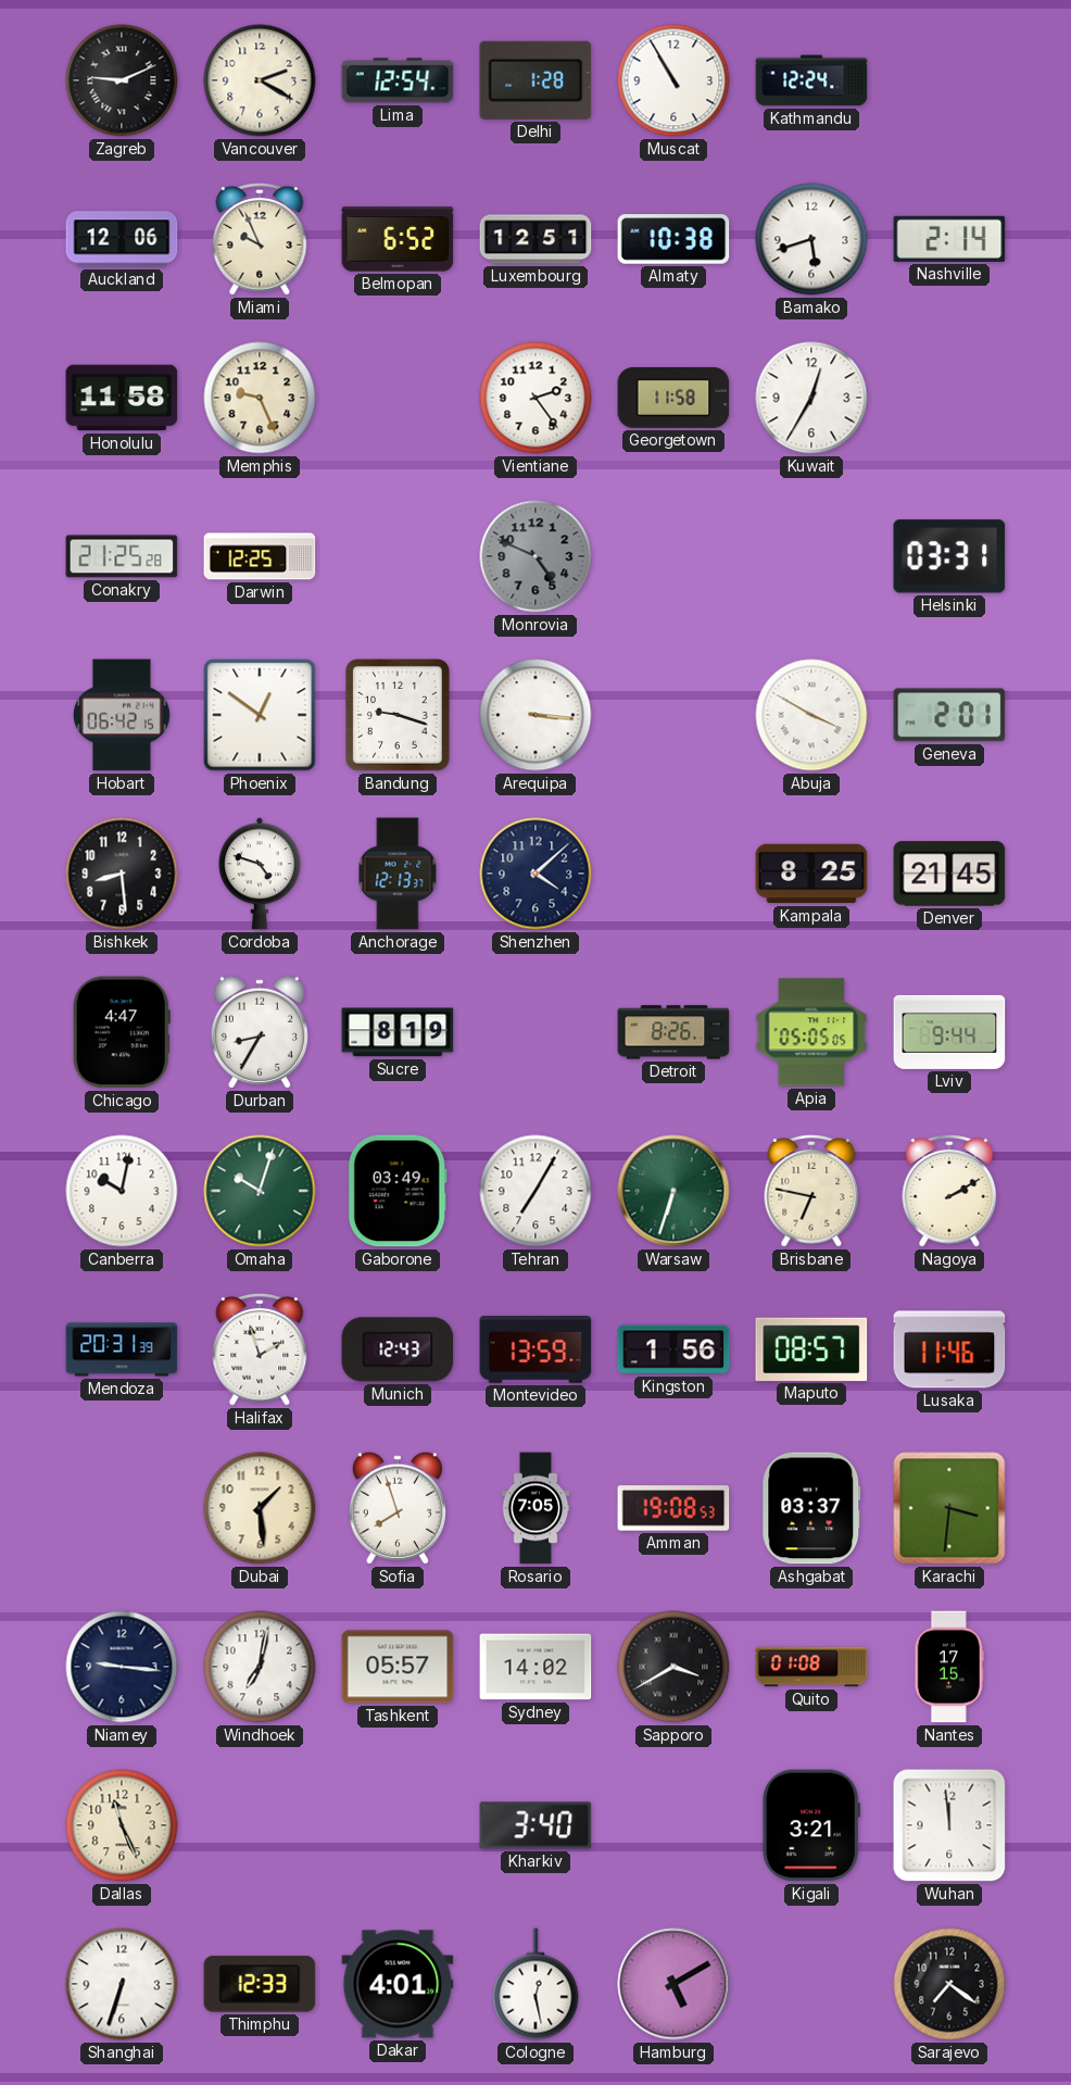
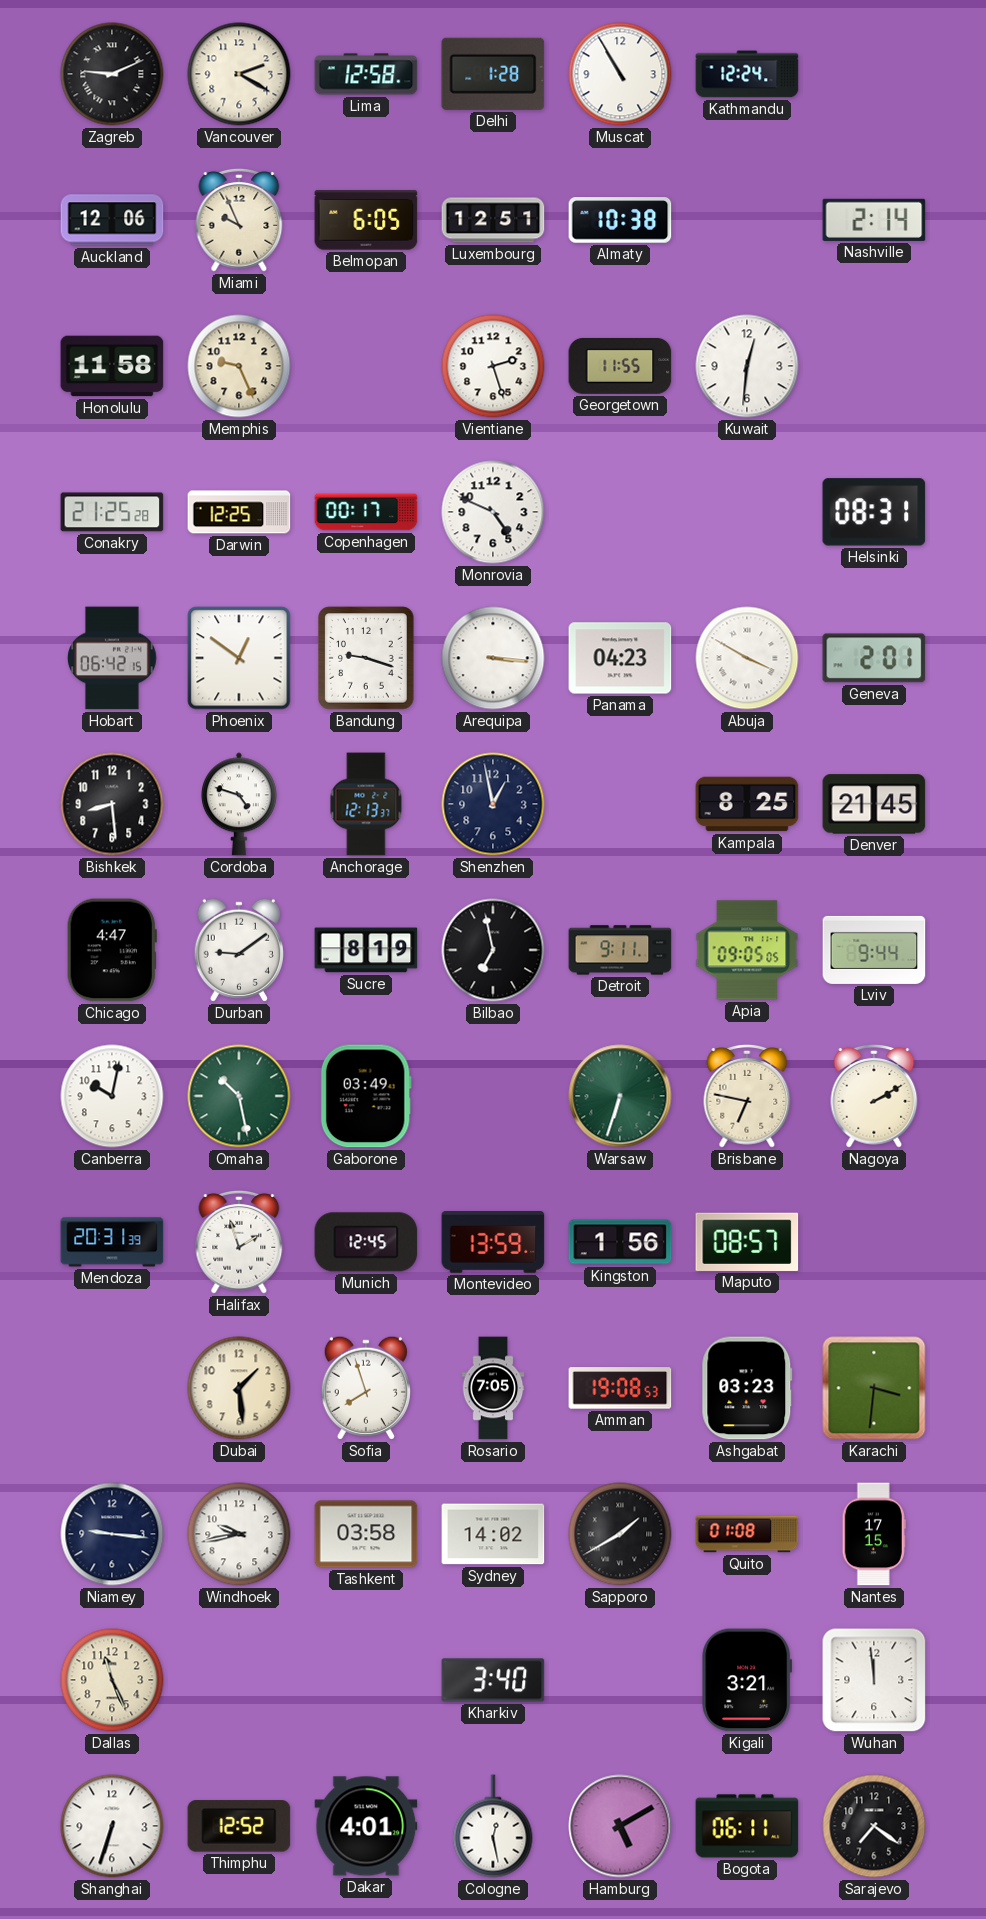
Lima: 12:54 -> 12:58
Belmopan: 6:52 -> 6:05
Bamako: 5:42 -> none
Vientiane: 2:24 -> 2:27
Georgetown: 11:58 -> 11:55
Kuwait: 12:35 -> 12:31
Copenhagen: none -> 00:17
Monrovia dial: grey -> white
Helsinki: 03:31 -> 08:31
Panama: none -> 04:23
Shenzhen: 4:08 -> 12:58
Durban: 8:35 -> 9:09
Bilbao: none -> 6:58
Detroit: 8:26 -> 9:11
Apia: 05:05 -> 09:05
Omaha: 10:03 -> 10:28
Tehran: 7:05 -> none
Munich: 12:43 -> 12:45
Lusaka: 11:46 -> none
Ashgabat: 03:37 -> 03:23
Windhoek: 7:02 -> 9:43
Tashkent: 05:57 -> 03:58
Sapporo: 3:40 -> 1:40
Thimphu: 12:33 -> 12:52
Bogota: none -> 06:11
